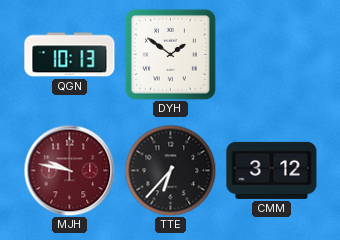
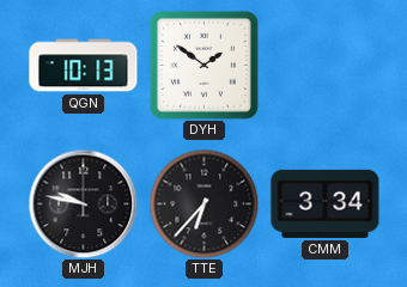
MJH dial: burgundy -> black
CMM: 3:12 -> 3:34
